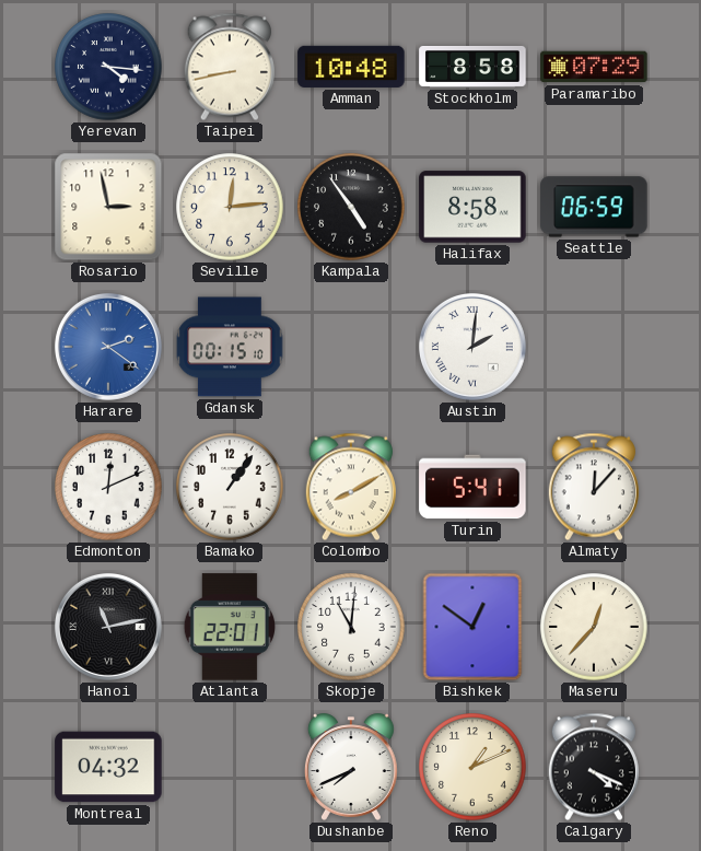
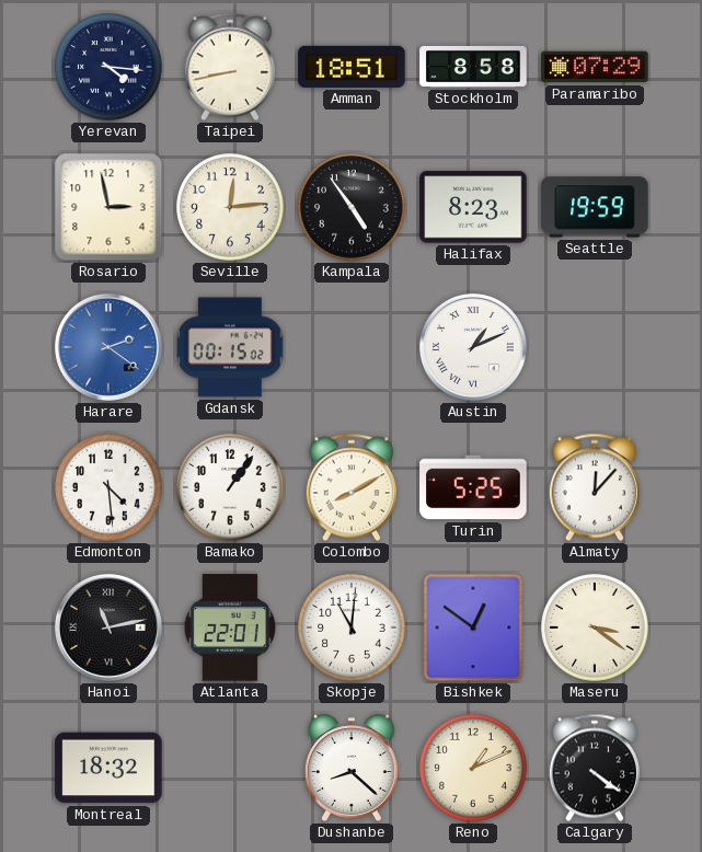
Amman: 10:48 -> 18:51
Halifax: 8:58 -> 8:23
Seattle: 06:59 -> 19:59
Gdansk: 00:15:10 -> 00:15:02
Austin: 2:01 -> 1:11
Edmonton: 12:11 -> 4:29
Turin: 5:41 -> 5:25
Maseru: 12:37 -> 3:21
Montreal: 04:32 -> 18:32
Dushanbe: 7:41 -> 8:22
Calgary: 4:19 -> 4:21
